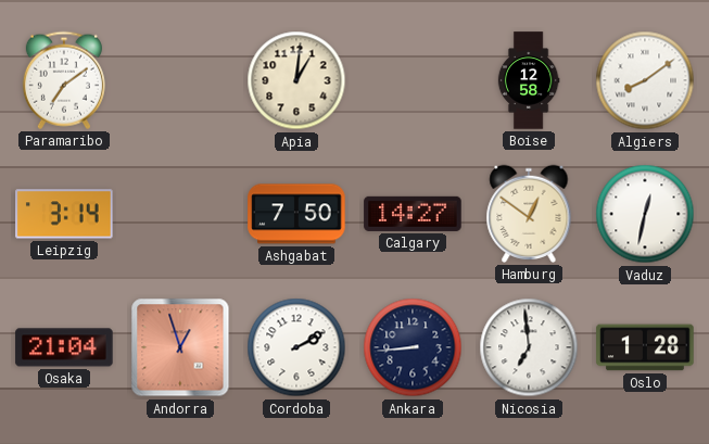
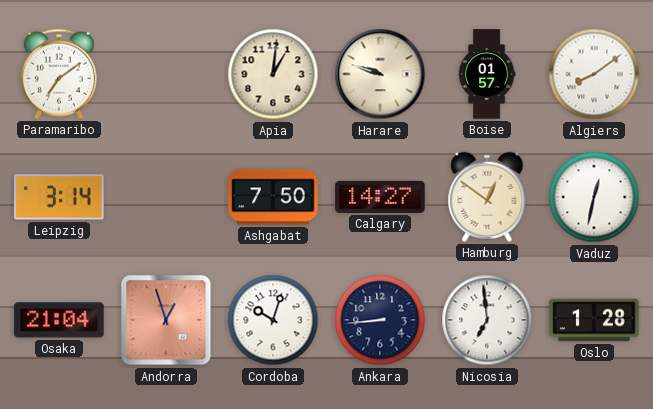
Harare: none -> 9:48
Boise: 12:58 -> 01:57
Cordoba: 2:10 -> 10:03
